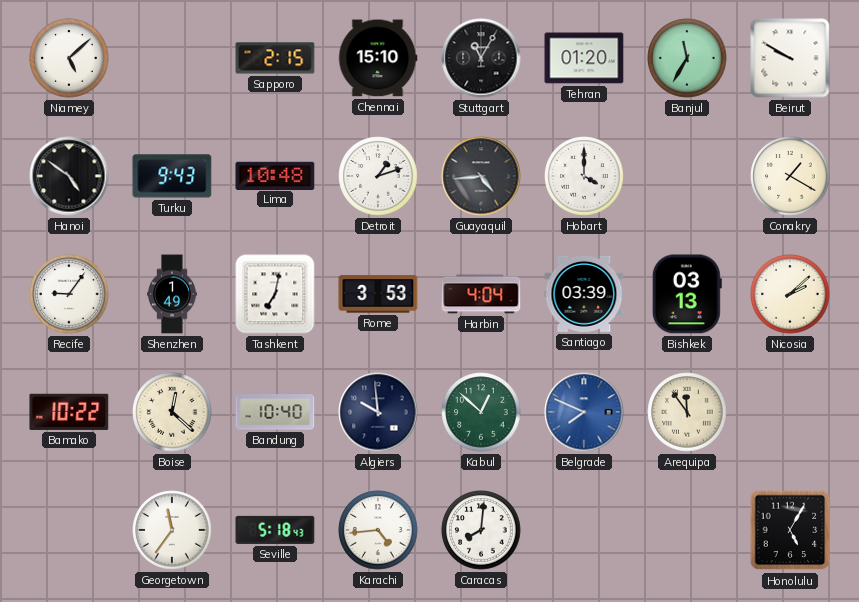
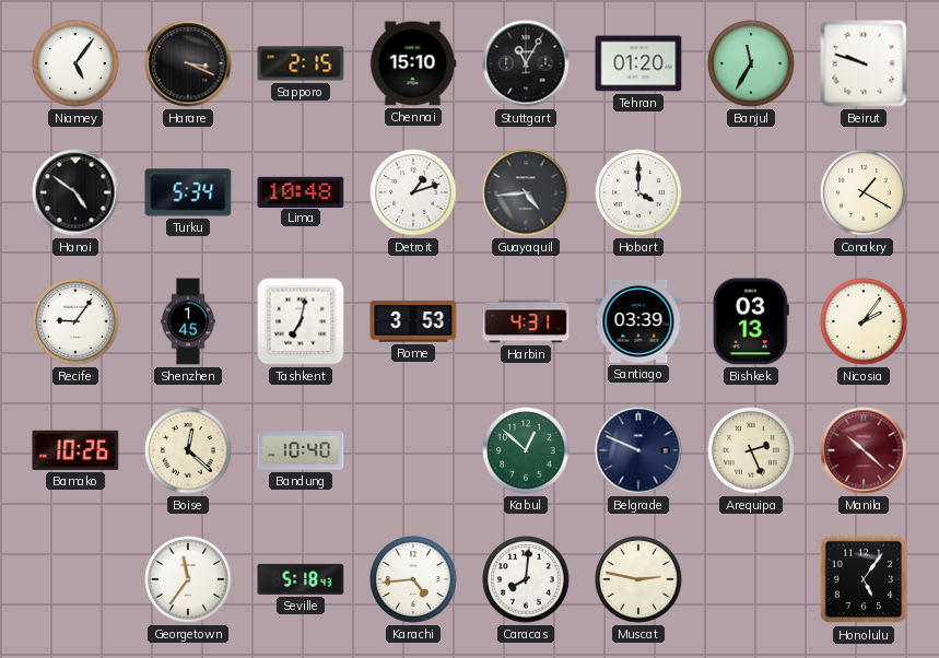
Niamey: 5:08 -> 5:06
Harare: none -> 3:19
Beirut: 9:50 -> 9:48
Turku: 9:43 -> 5:34
Shenzhen: 1:49 -> 1:45
Harbin: 4:04 -> 4:31
Nicosia: 2:08 -> 2:06
Bamako: 10:22 -> 10:26
Algiers: 9:59 -> none
Belgrade: 7:49 -> 9:49
Belgrade dial: blue -> navy
Arequipa: 11:54 -> 2:26
Manila: none -> 10:22
Muscat: none -> 2:47
Honolulu: 5:05 -> 5:06
